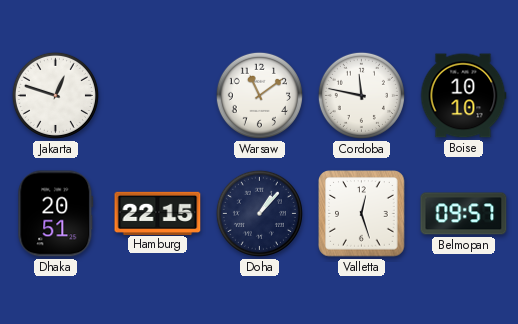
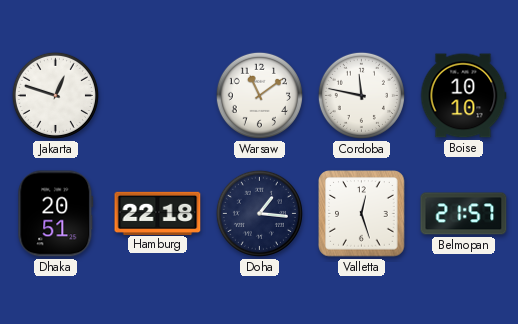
Hamburg: 22:15 -> 22:18
Doha: 1:07 -> 1:16
Belmopan: 09:57 -> 21:57
